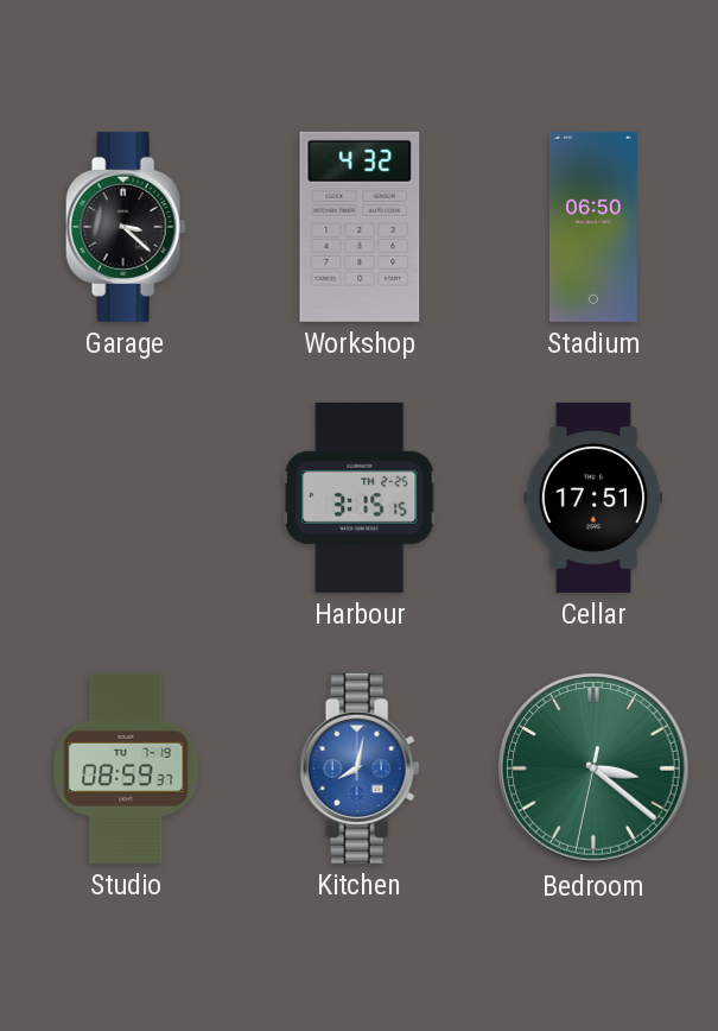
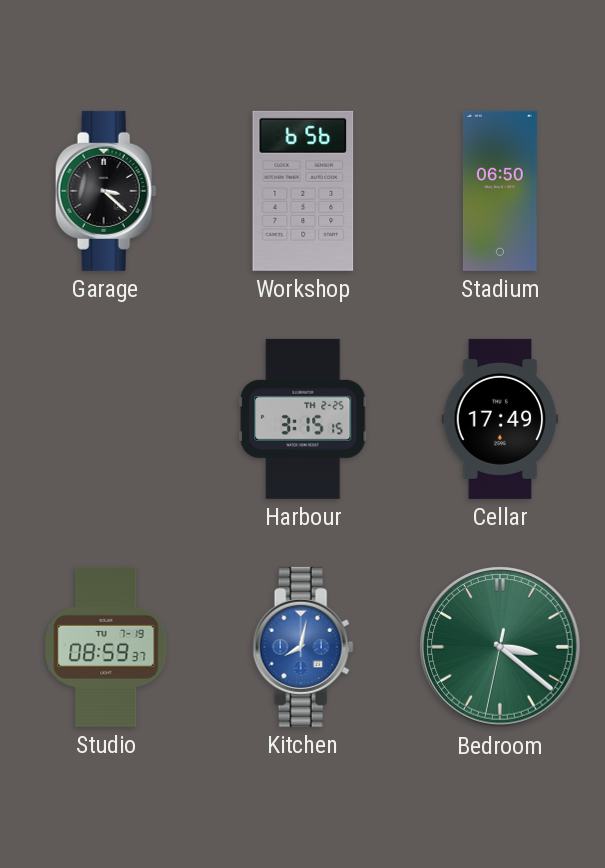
Workshop: 4:32 -> 6:56
Cellar: 17:51 -> 17:49
